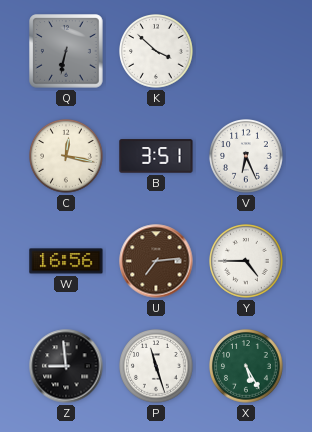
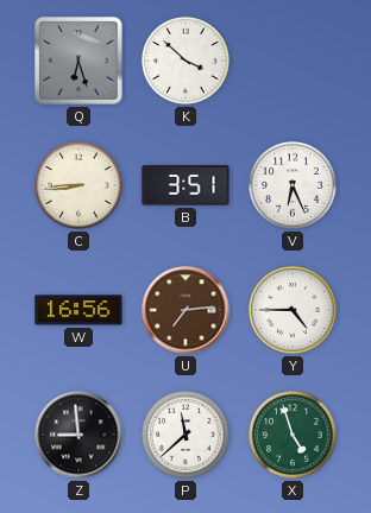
Q: 6:32 -> 6:27
C: 12:17 -> 8:44
P: 11:27 -> 11:38
X: 5:25 -> 4:57
